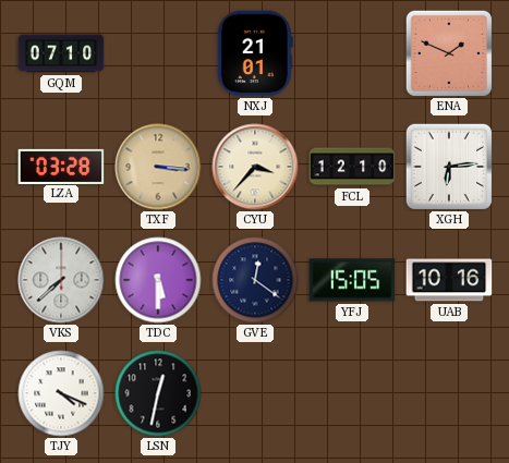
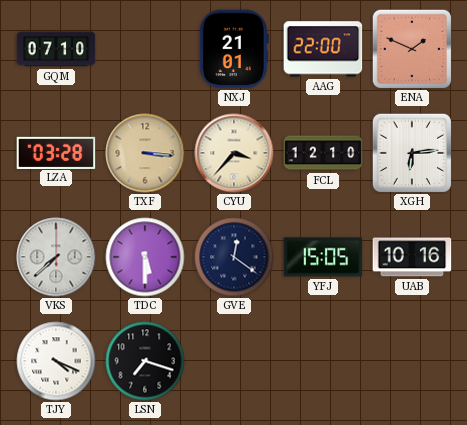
AAG: none -> 22:00
LSN: 12:32 -> 7:18
